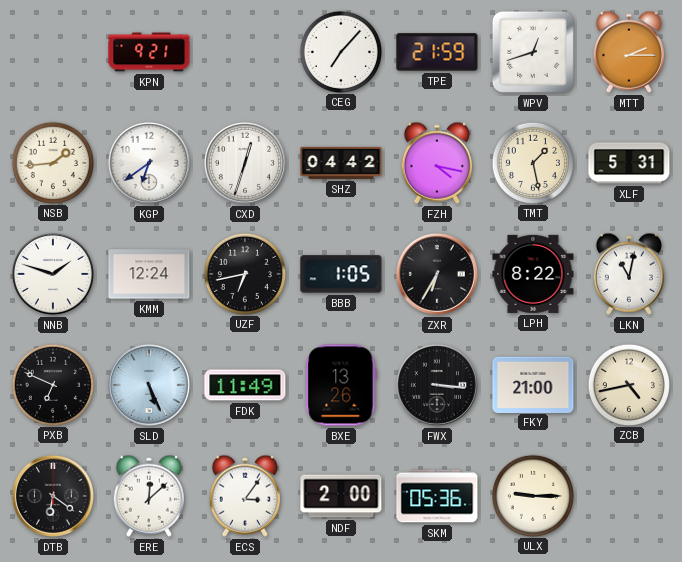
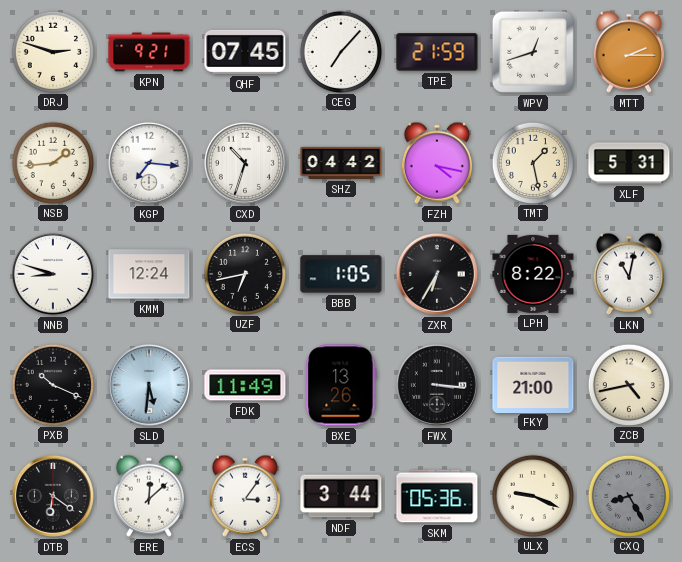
DRJ: none -> 2:48
QHF: none -> 07:45
KGP: 6:39 -> 7:16
CXD: 12:33 -> 10:33
NNB: 1:48 -> 8:48
PXB: 6:49 -> 10:19
SLD: 5:26 -> 5:31
NDF: 2:00 -> 3:44
ULX: 9:15 -> 9:19
CXQ: none -> 8:25
